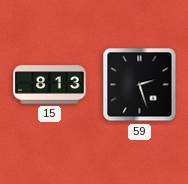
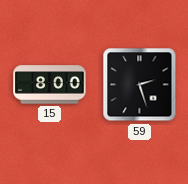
15: 8:13 -> 8:00
